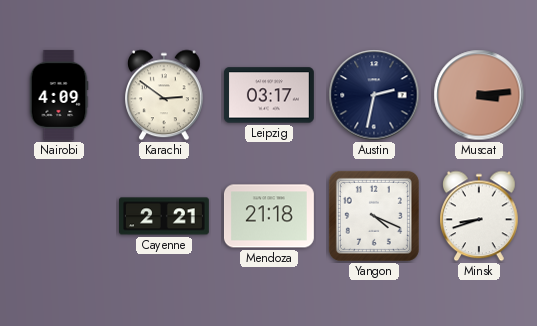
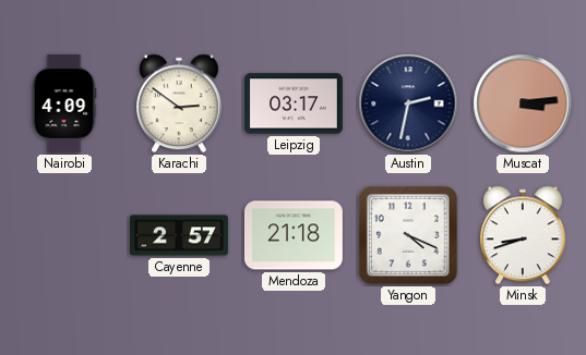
Cayenne: 2:21 -> 2:57
